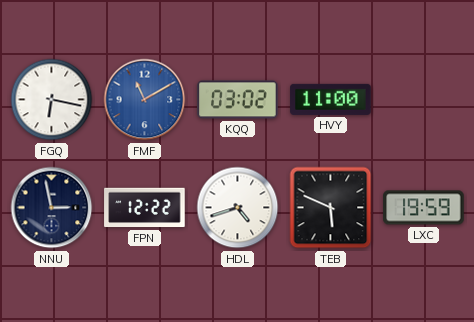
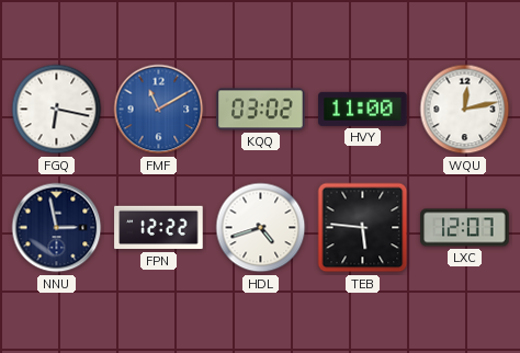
WQU: none -> 12:13
TEB: 5:49 -> 5:46
LXC: 19:59 -> 12:07
